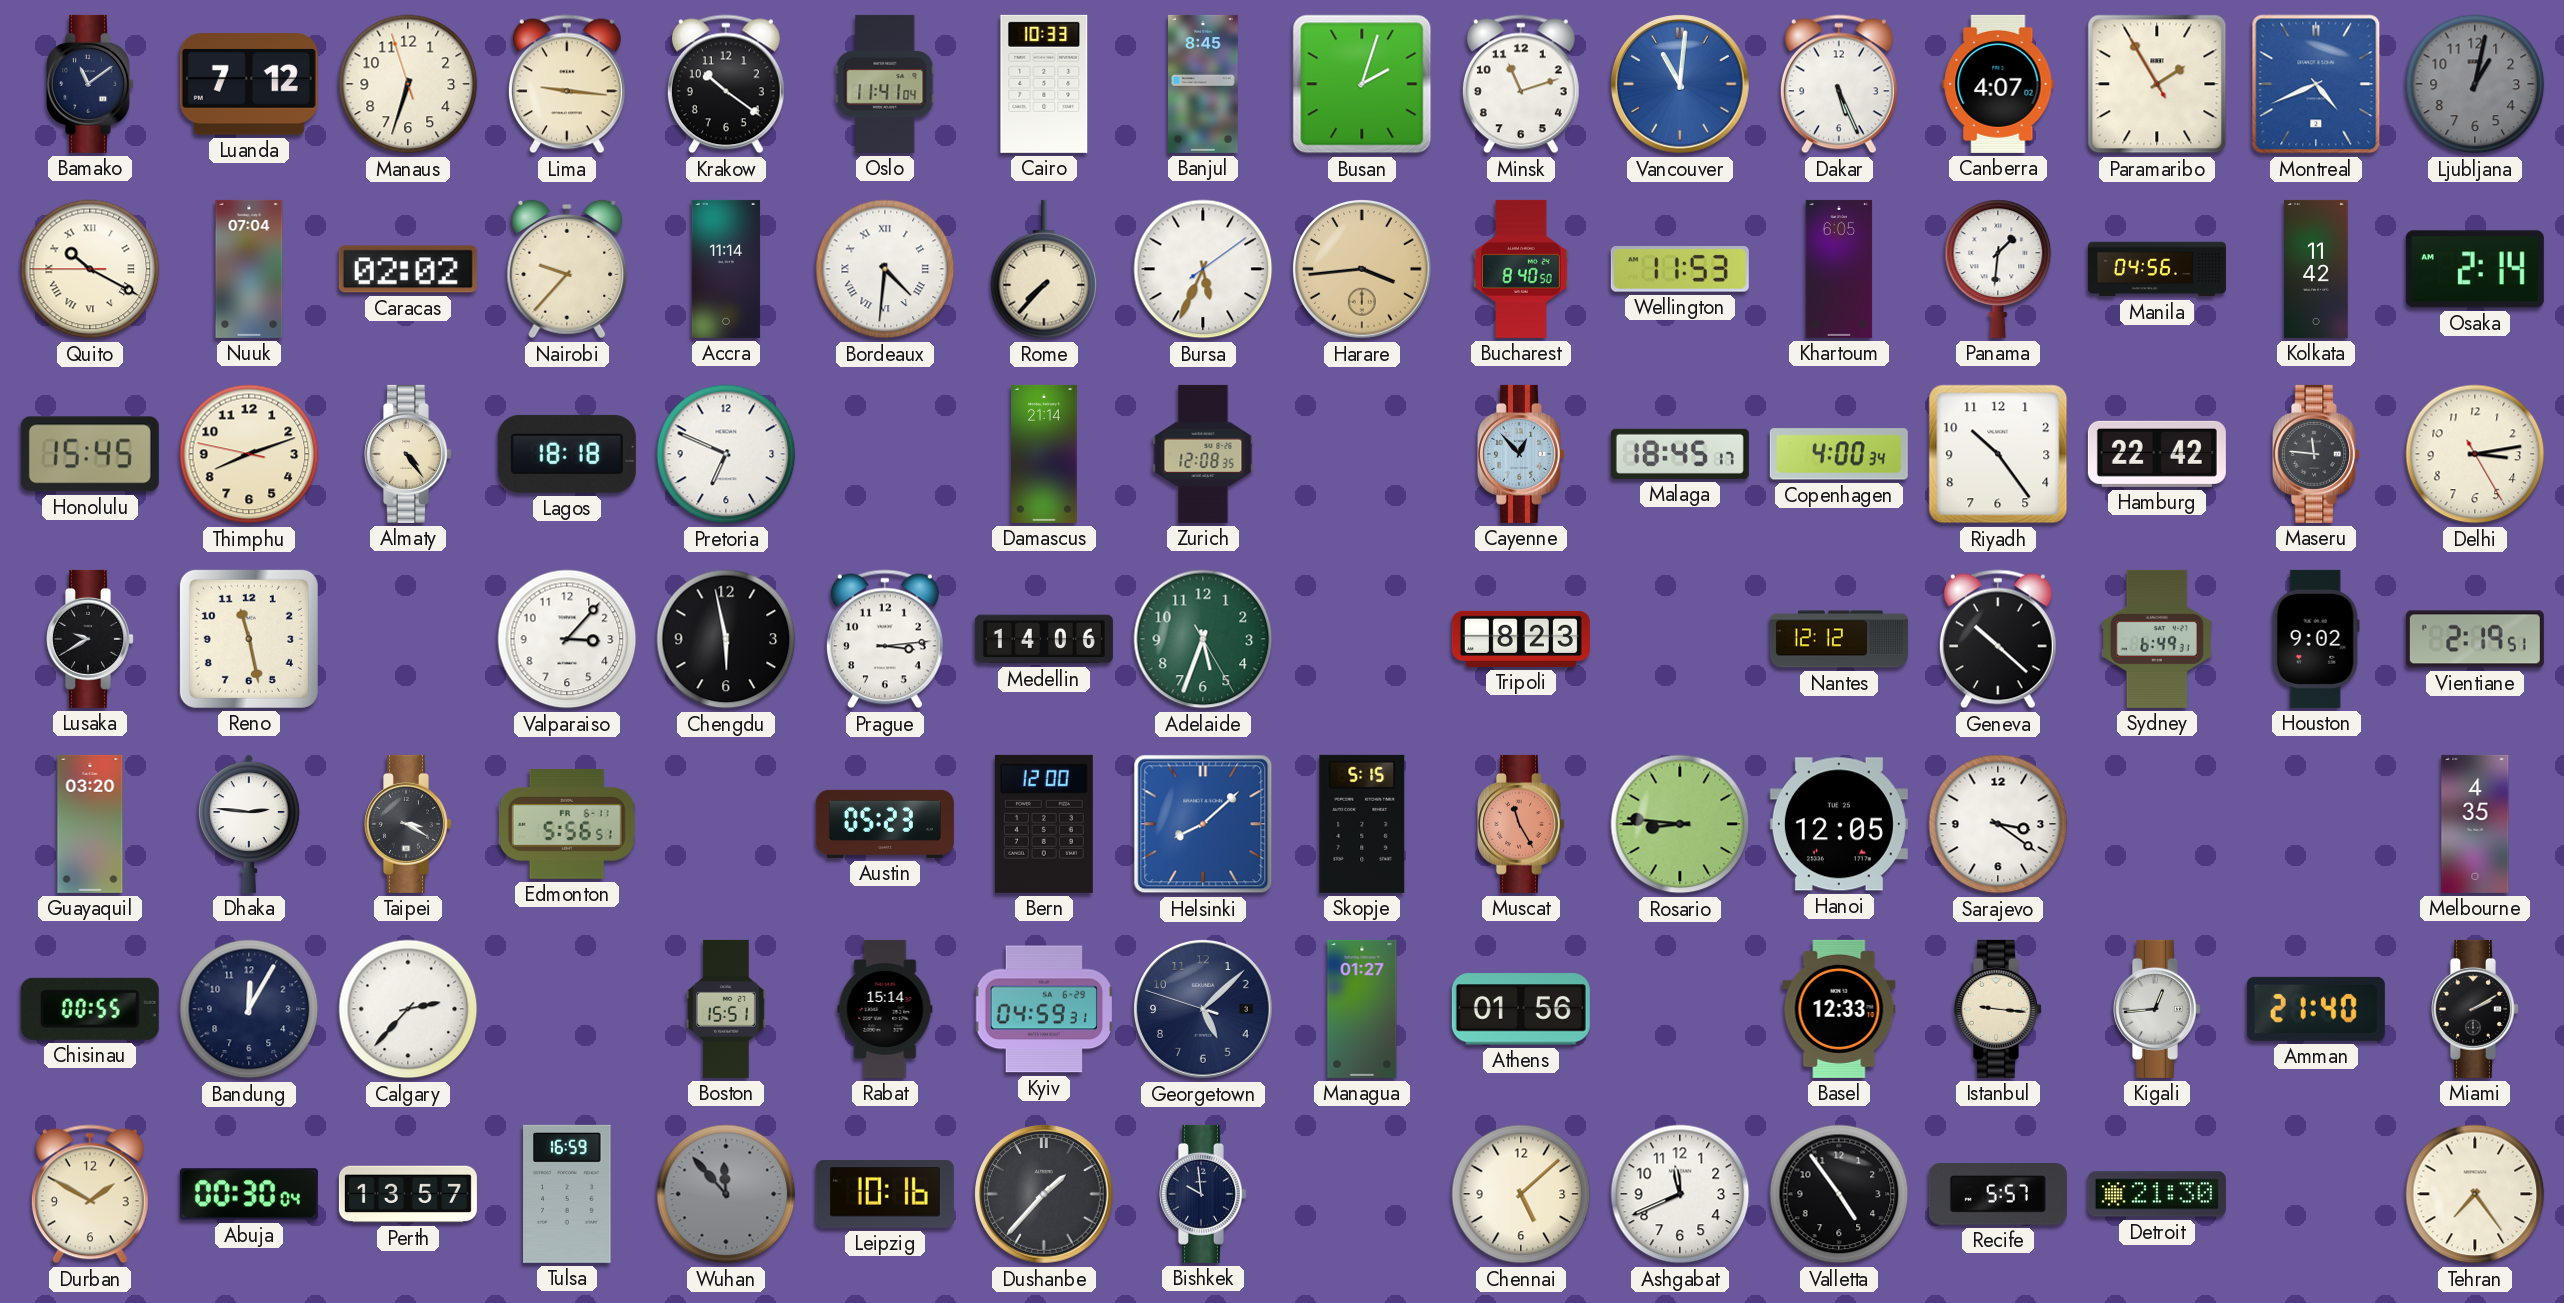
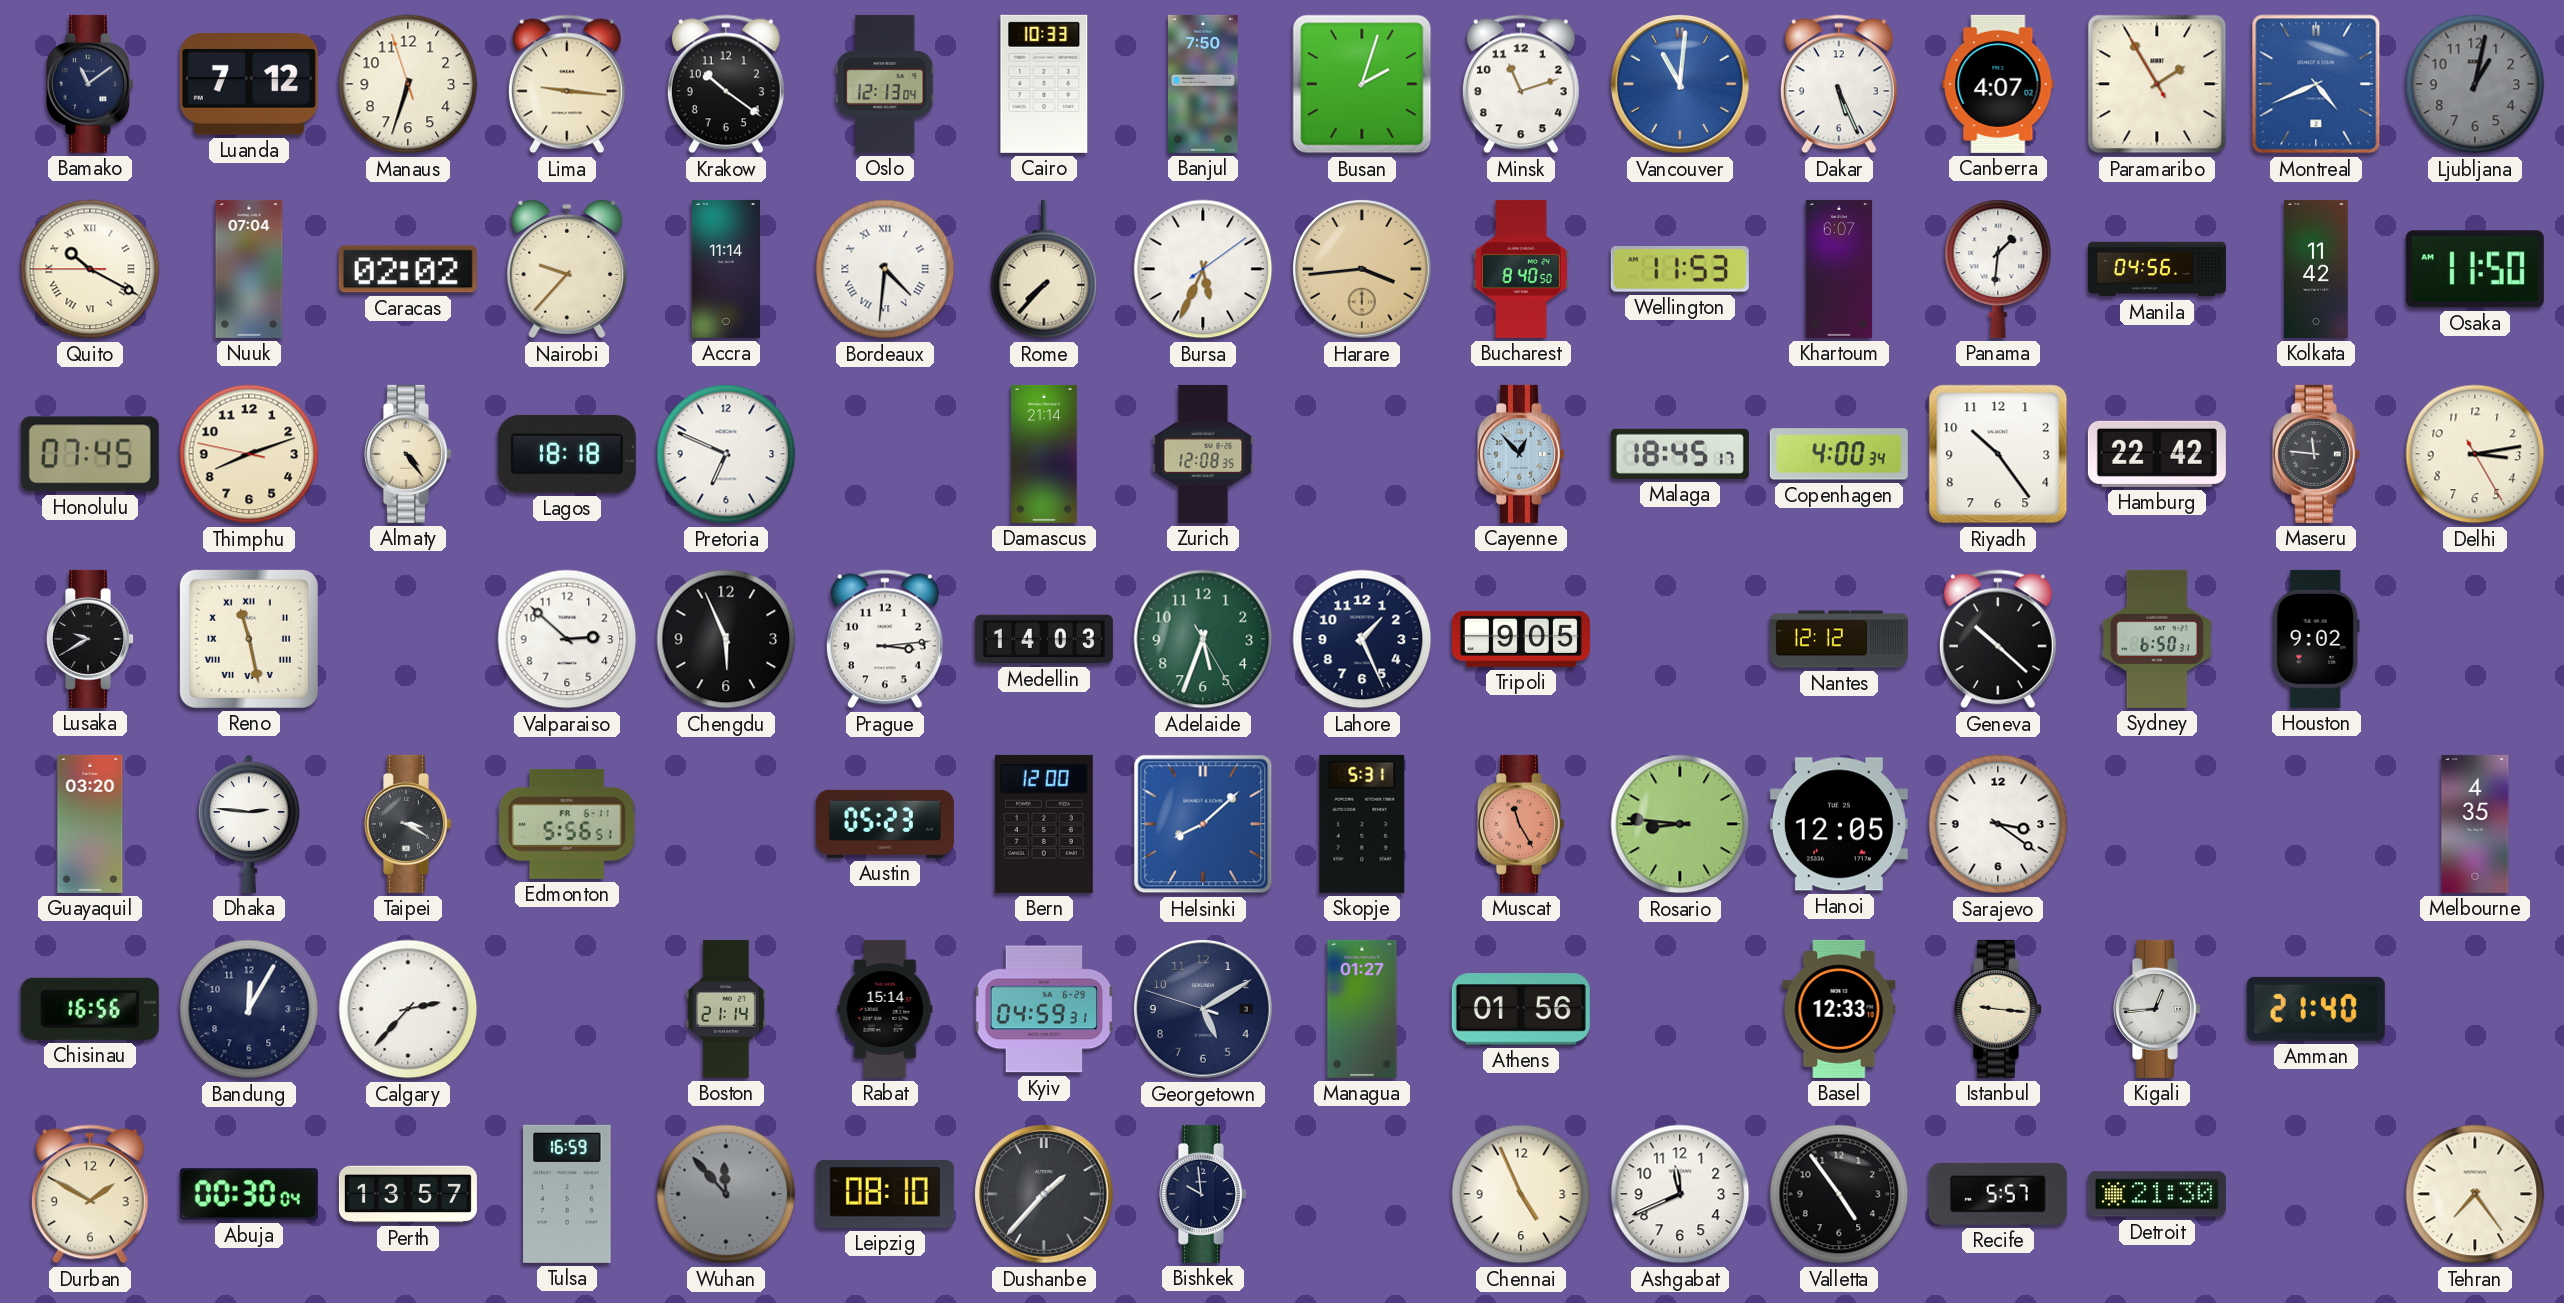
Oslo: 11:41 -> 12:13
Banjul: 8:45 -> 7:50
Khartoum: 6:05 -> 6:07
Osaka: 2:14 -> 11:50
Honolulu: 15:45 -> 07:45
Reno numerals: Arabic -> Roman
Valparaiso: 3:07 -> 2:52
Chengdu: 5:58 -> 5:56
Medellin: 14:06 -> 14:03
Lahore: none -> 1:26
Tripoli: 8:23 -> 9:05
Sydney: 6:49 -> 6:50
Vientiane: 2:19 -> none
Skopje: 5:15 -> 5:31
Chisinau: 00:55 -> 16:56
Boston: 15:51 -> 21:14
Georgetown: 5:07 -> 5:09
Miami: 2:10 -> none
Leipzig: 10:16 -> 08:10
Chennai: 5:08 -> 4:56
